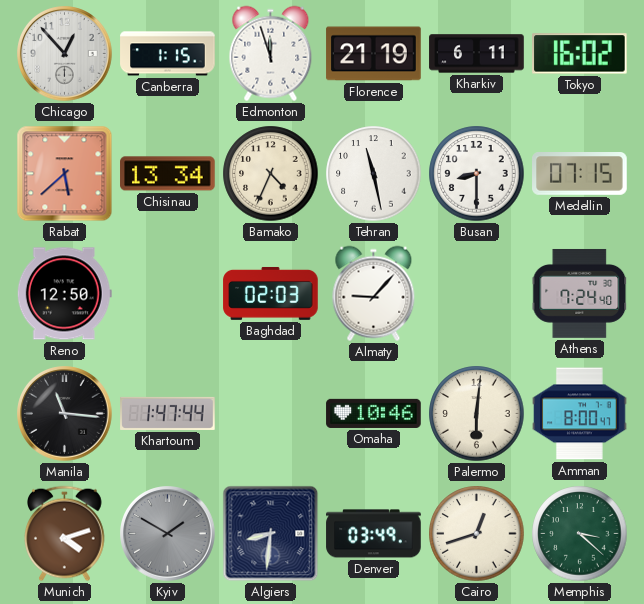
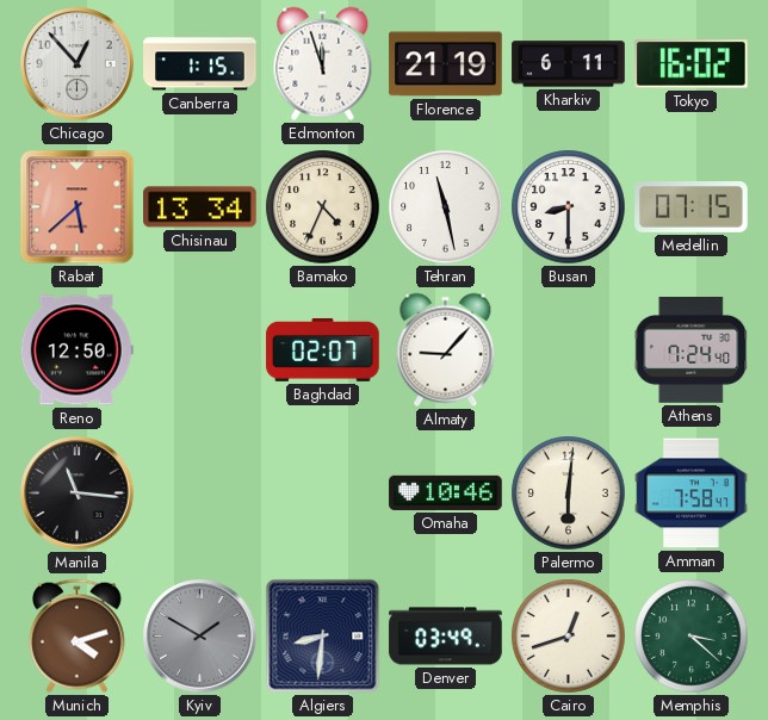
Baghdad: 02:03 -> 02:07
Khartoum: 1:47 -> none
Amman: 8:00 -> 7:58
